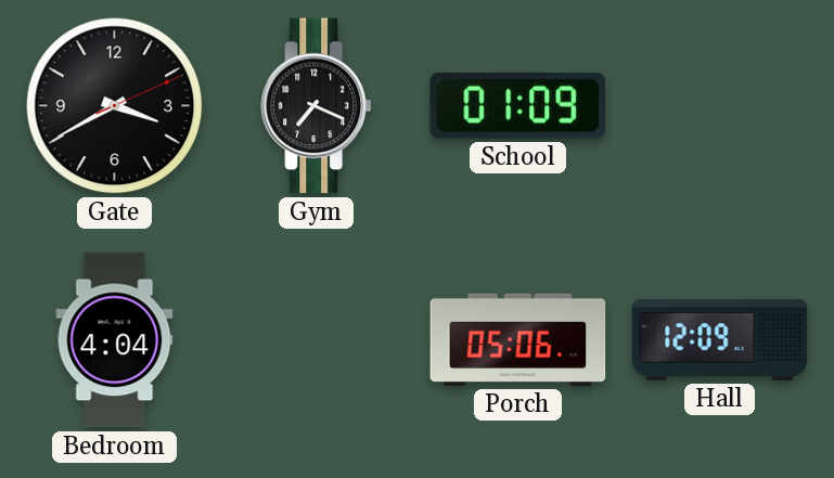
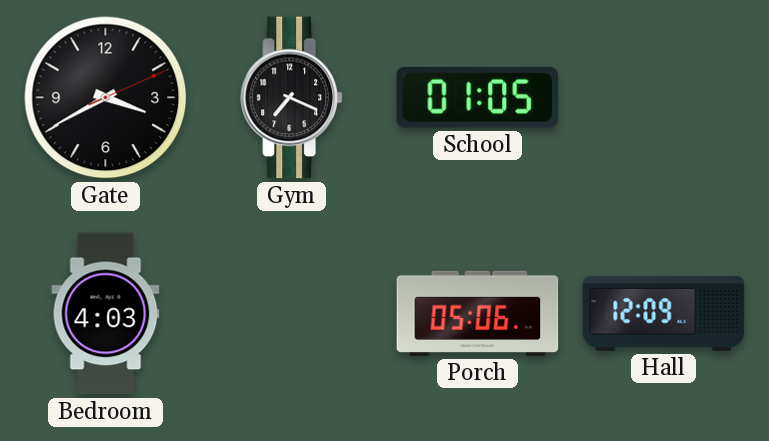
School: 01:09 -> 01:05
Bedroom: 4:04 -> 4:03
